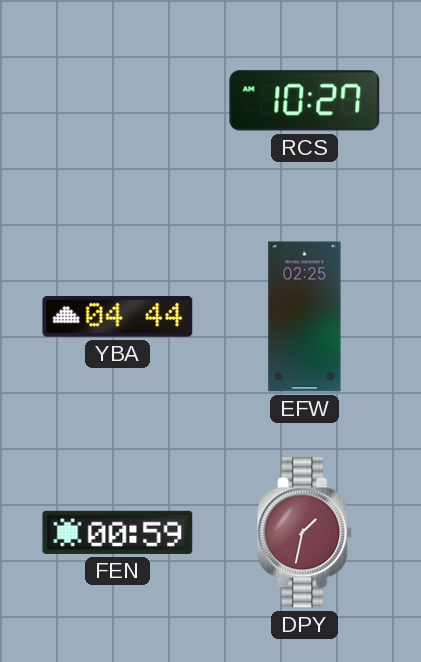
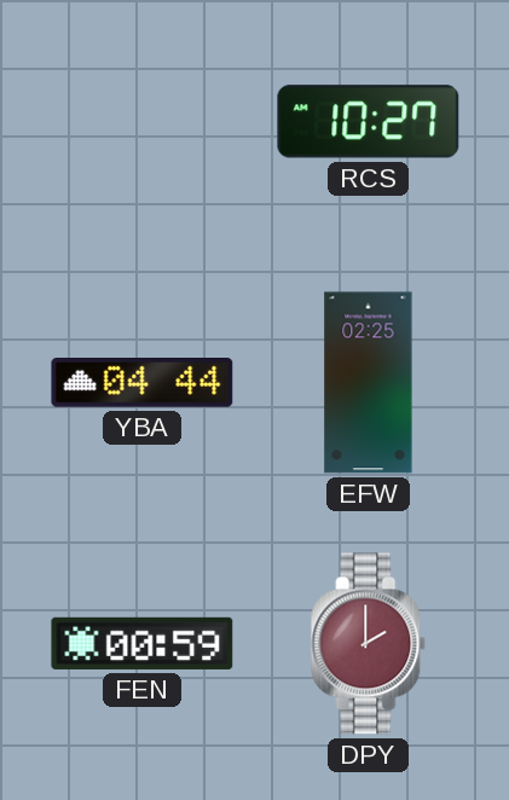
DPY: 1:32 -> 2:00
